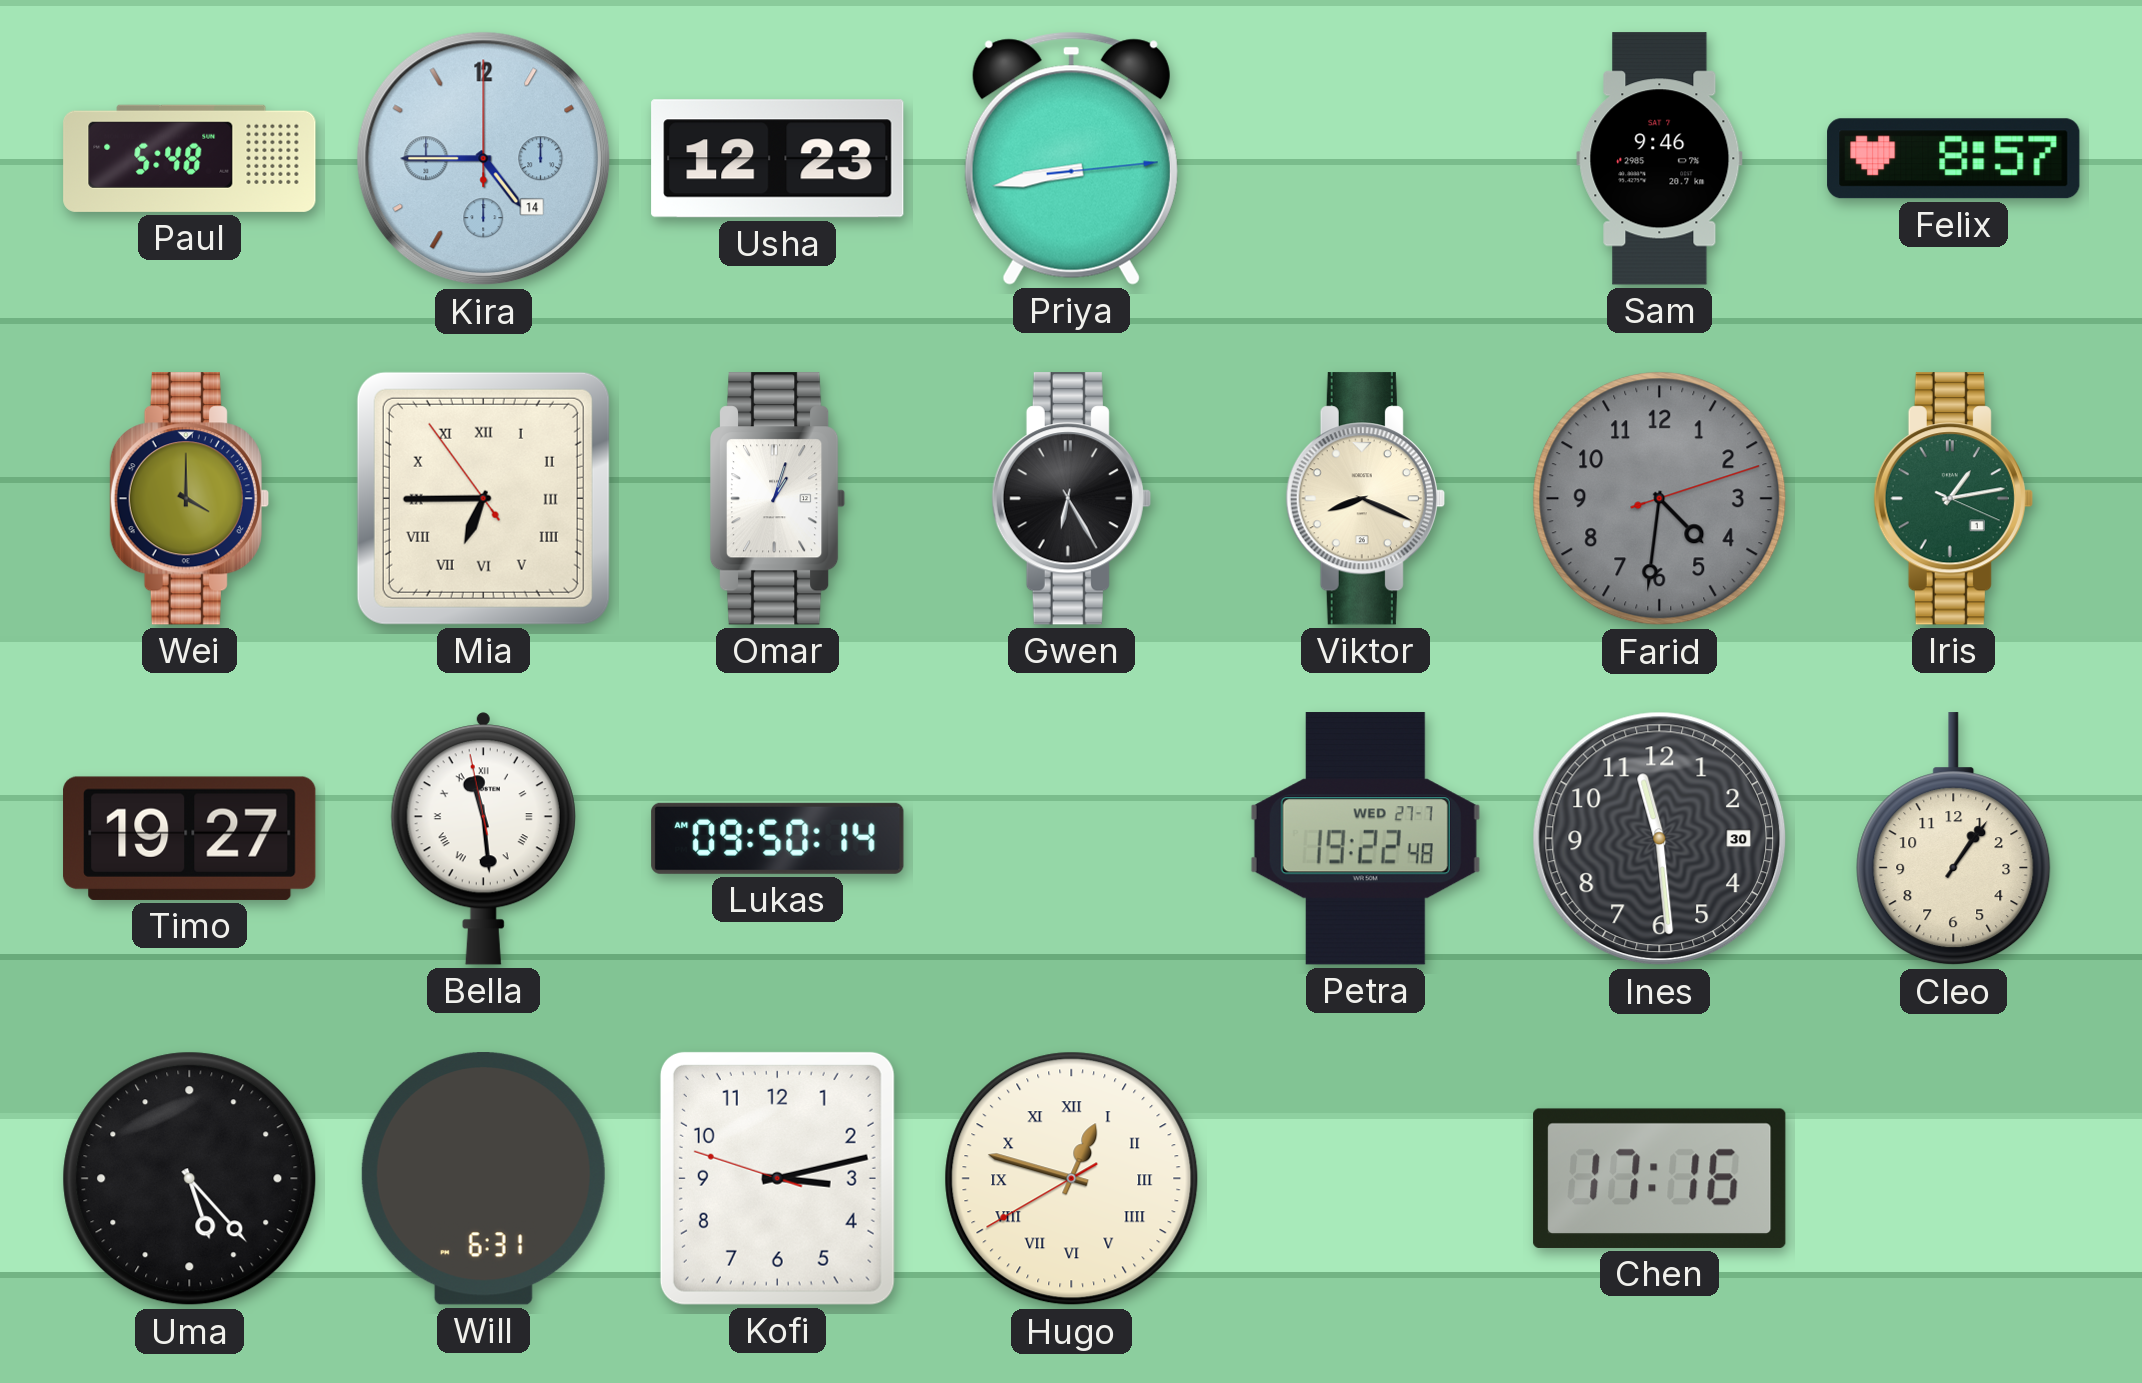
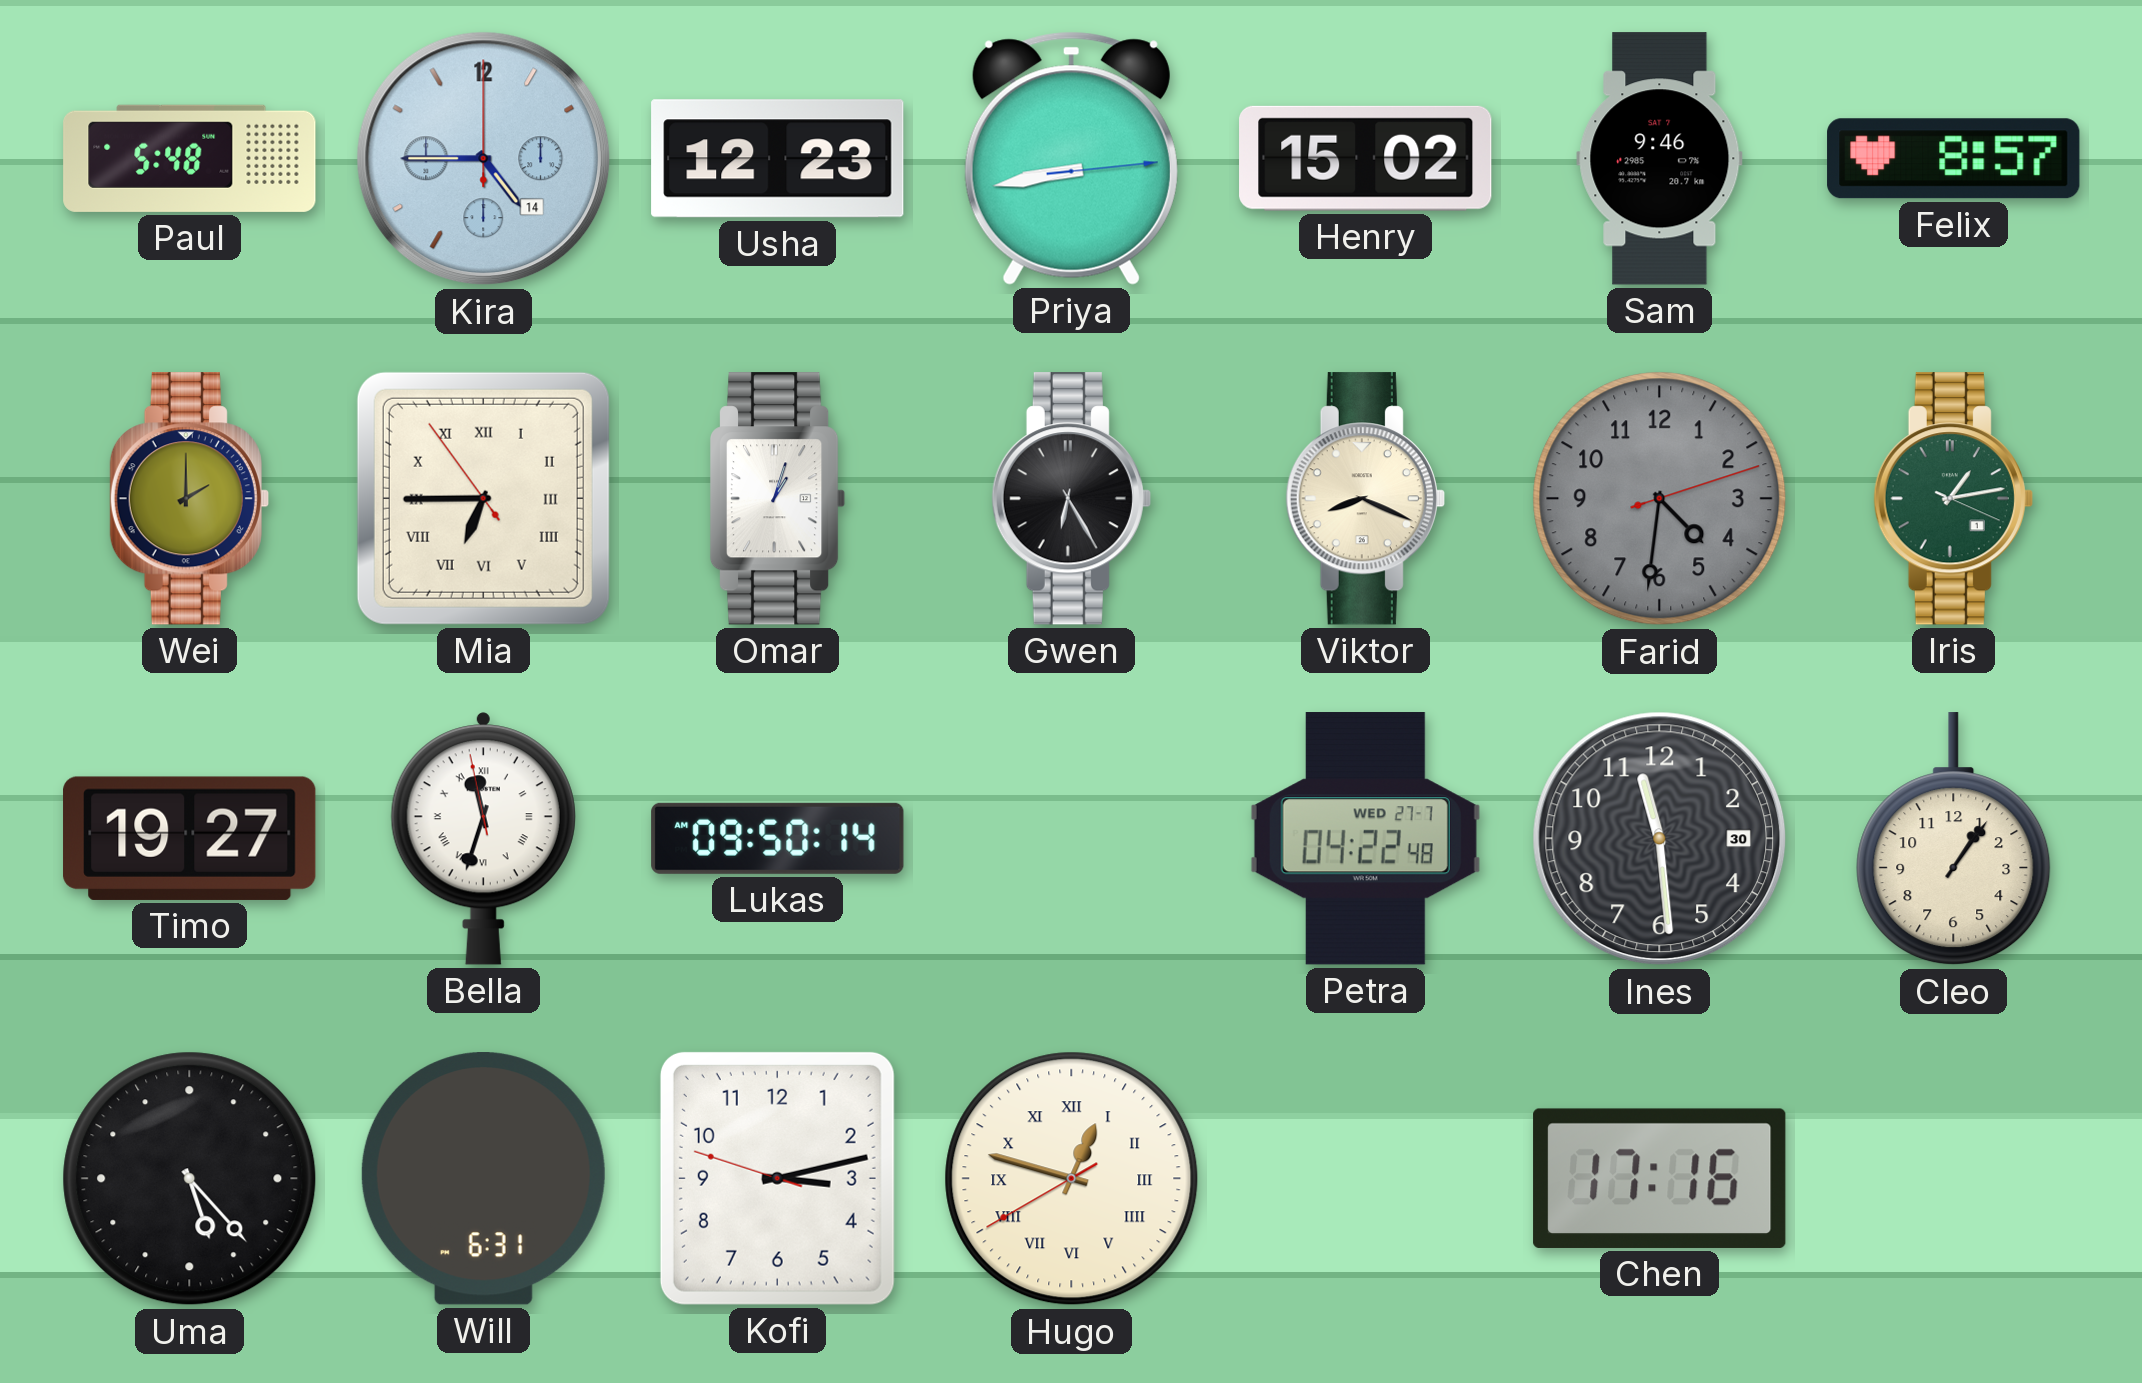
Henry: none -> 15:02
Wei: 4:00 -> 2:00
Bella: 11:28 -> 11:32
Petra: 19:22 -> 04:22
